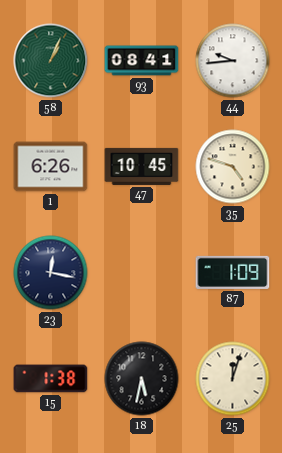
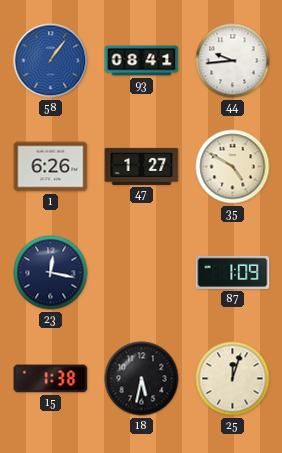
58: 1:04 -> 1:06
58 dial: green -> blue
47: 10:45 -> 1:27
35: 4:48 -> 4:50
